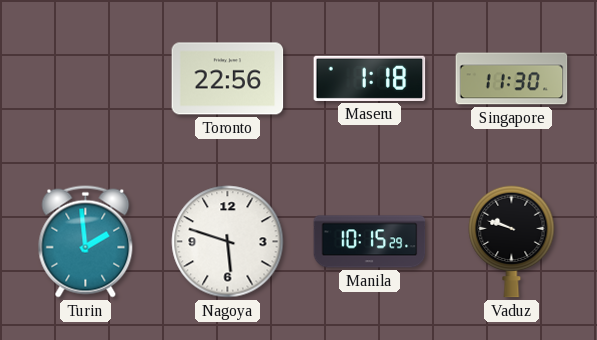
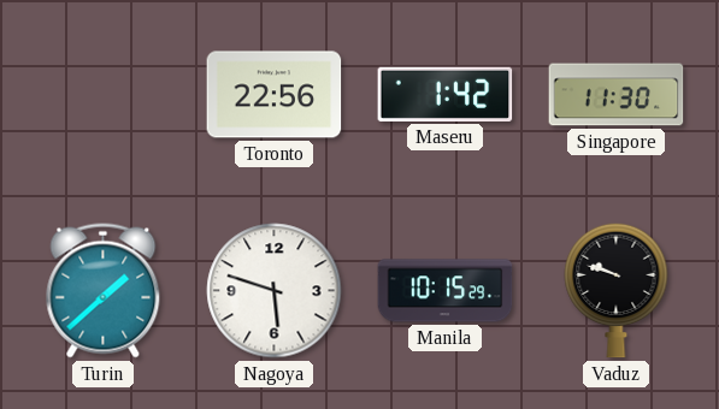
Maseru: 1:18 -> 1:42
Turin: 1:59 -> 1:38
